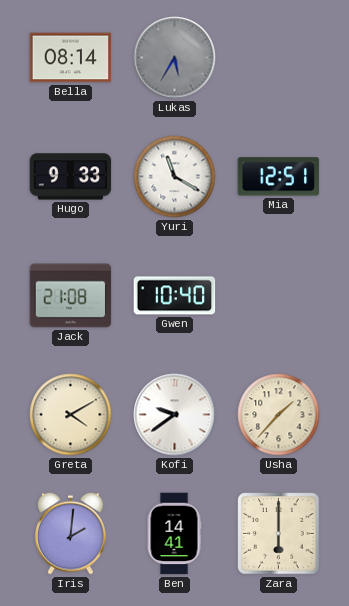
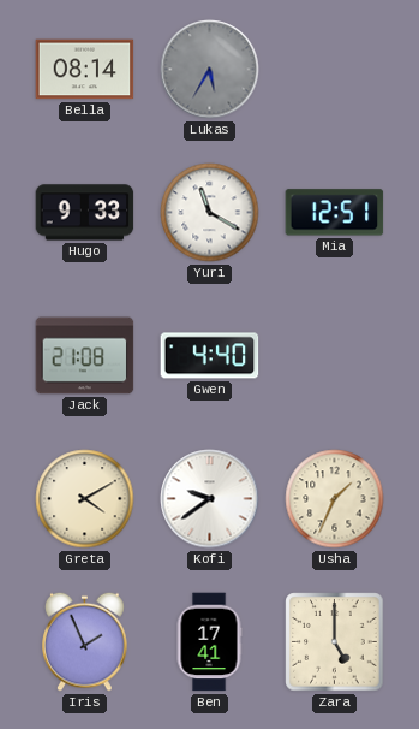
Gwen: 10:40 -> 4:40
Usha: 1:37 -> 1:34
Iris: 2:01 -> 1:56
Ben: 14:41 -> 17:41
Zara: 6:00 -> 5:00
